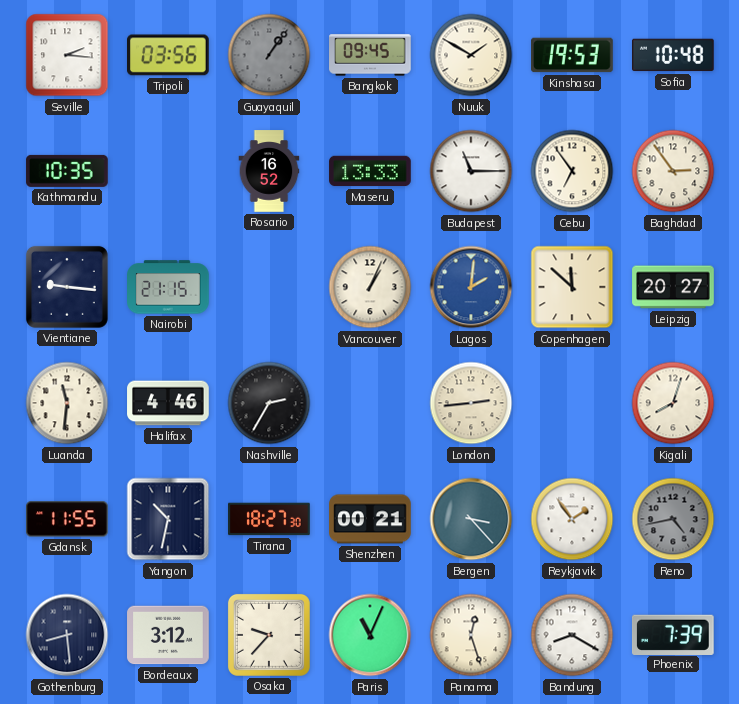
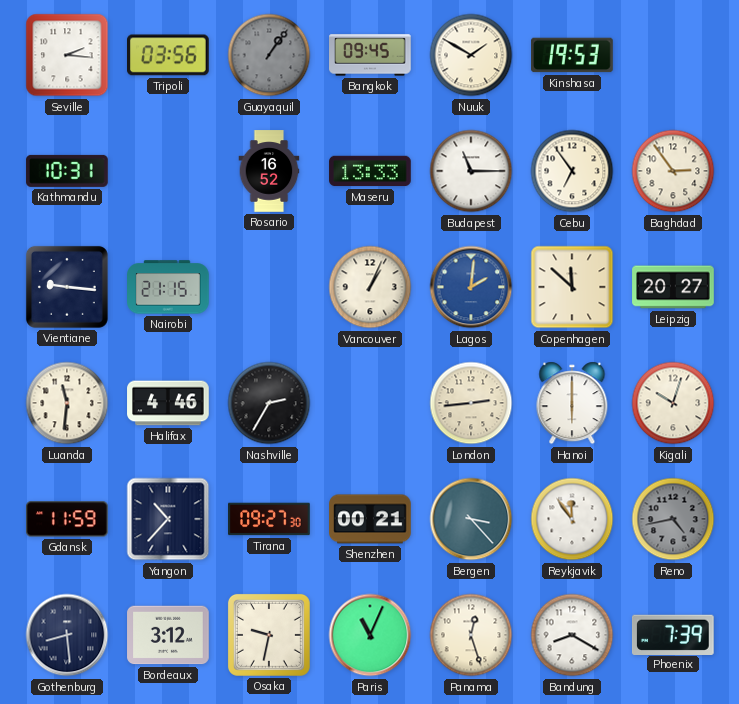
Sofia: 10:48 -> none
Kathmandu: 10:35 -> 10:31
Hanoi: none -> 6:00
Kigali: 8:03 -> 10:03
Gdansk: 11:55 -> 11:59
Yangon: 10:32 -> 10:37
Tirana: 18:27 -> 09:27
Reykjavik: 1:54 -> 11:54
Osaka: 9:37 -> 9:32
